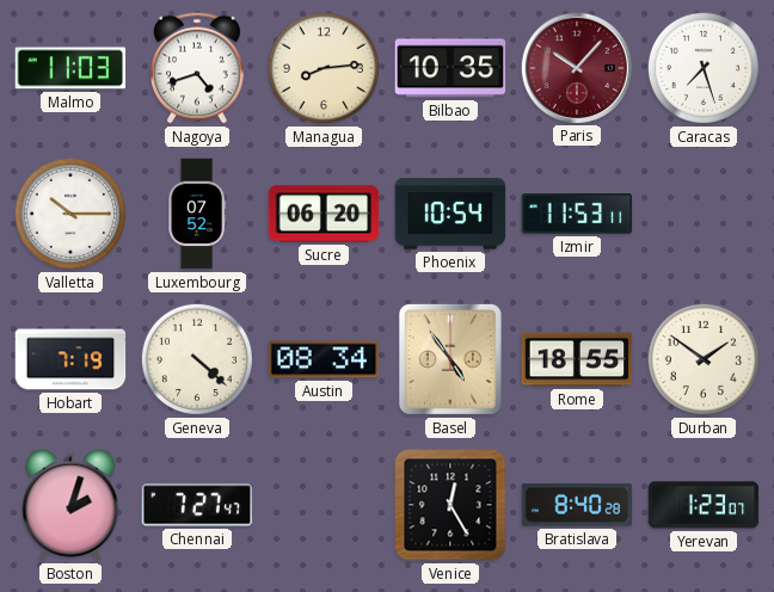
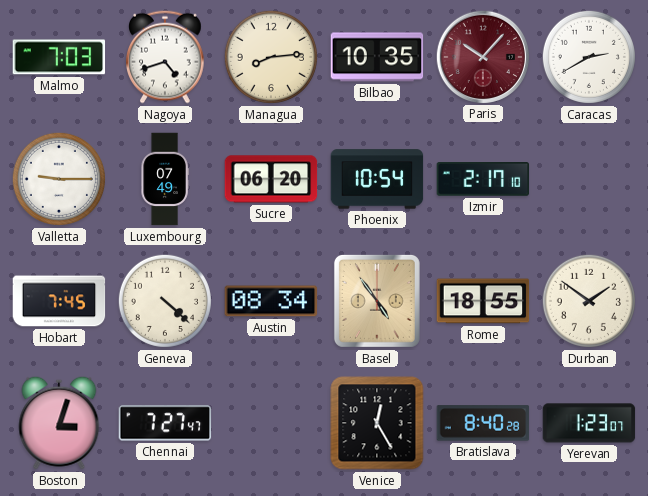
Malmo: 11:03 -> 7:03
Caracas: 7:27 -> 2:40
Valletta: 10:15 -> 9:15
Luxembourg: 07:52 -> 07:49
Izmir: 11:53 -> 2:17
Hobart: 7:19 -> 7:45
Boston: 2:03 -> 3:03
